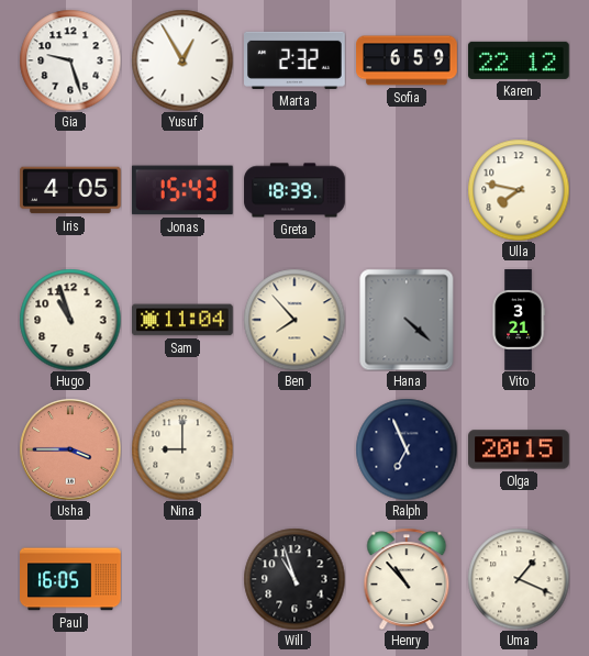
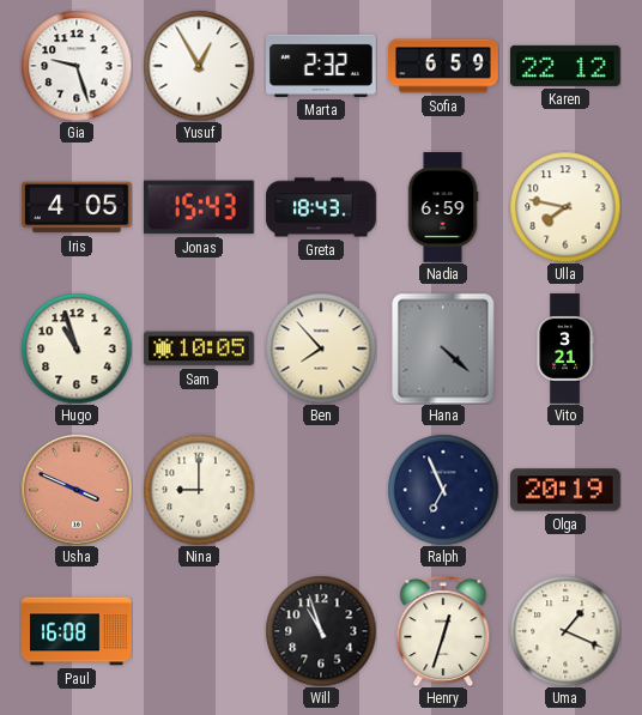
Greta: 18:39 -> 18:43
Nadia: none -> 6:59
Sam: 11:04 -> 10:05
Usha: 3:45 -> 3:49
Olga: 20:15 -> 20:19
Paul: 16:05 -> 16:08
Henry: 10:53 -> 12:33
